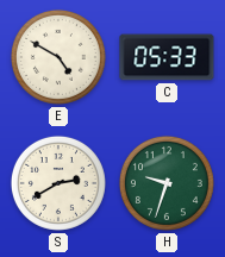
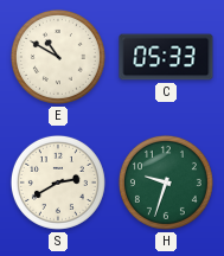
E: 4:50 -> 10:50
